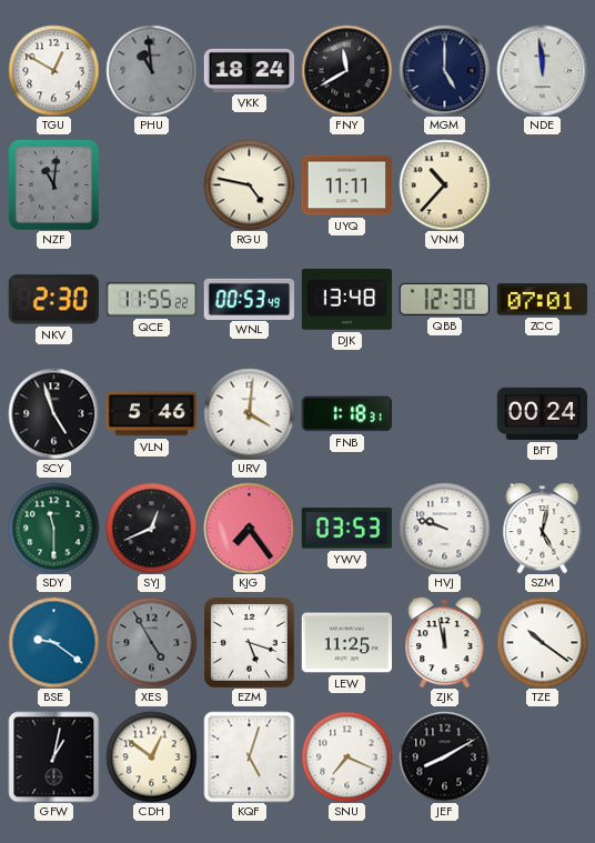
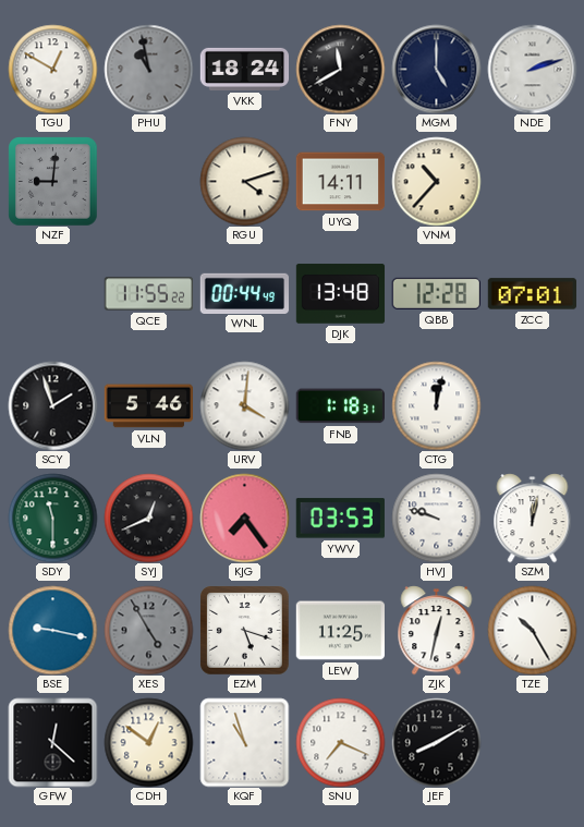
PHU: 10:59 -> 10:58
NDE: 11:59 -> 2:12
NZF: 11:01 -> 9:01
RGU: 4:47 -> 4:12
UYQ: 11:11 -> 14:11
NKV: 2:30 -> none
WNL: 00:53 -> 00:44
QBB: 12:30 -> 12:28
SCY: 4:57 -> 1:57
CTG: none -> 12:02
BFT: 00:24 -> none
SZM: 5:02 -> 12:02
BSE: 9:21 -> 9:17
ZJK: 11:58 -> 12:32
TZE: 10:21 -> 10:25
GFW: 1:02 -> 12:22
KQF: 5:03 -> 10:57
